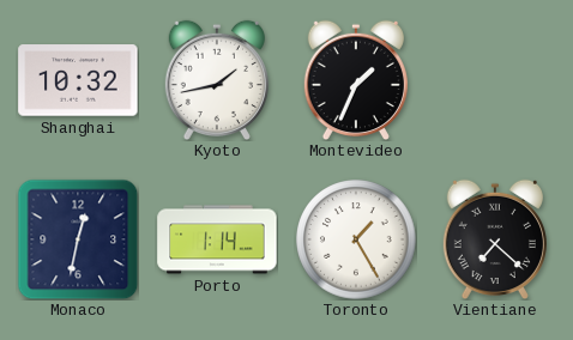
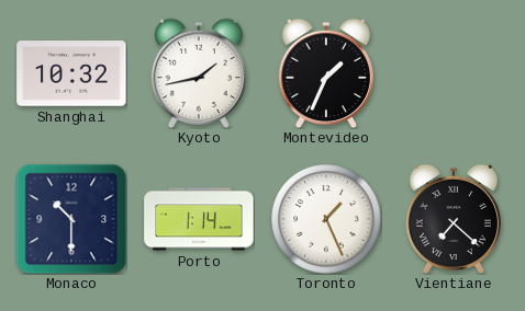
Monaco: 12:32 -> 10:30
Toronto: 1:25 -> 1:26
